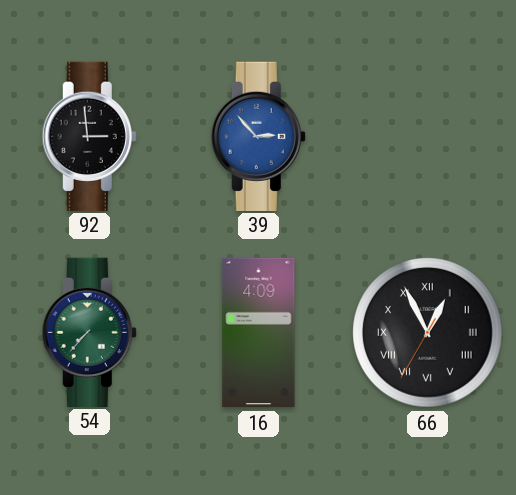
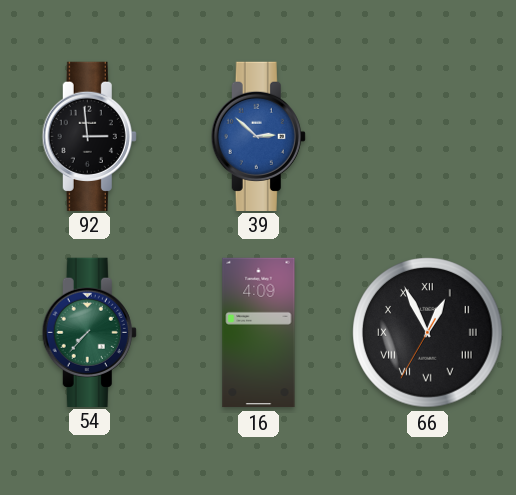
39: 2:53 -> 2:52
